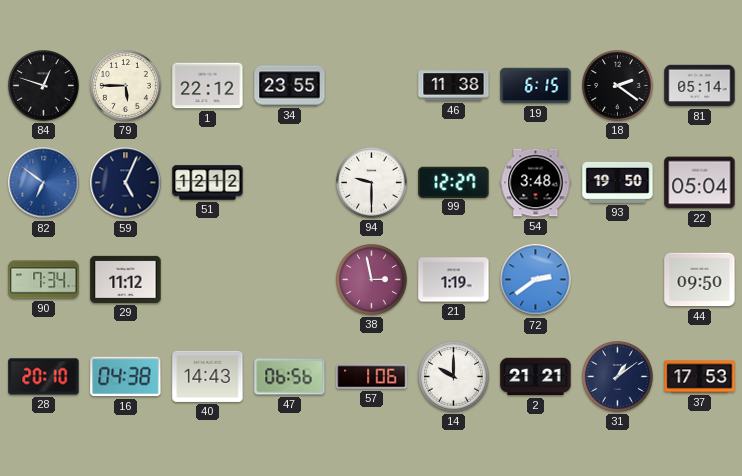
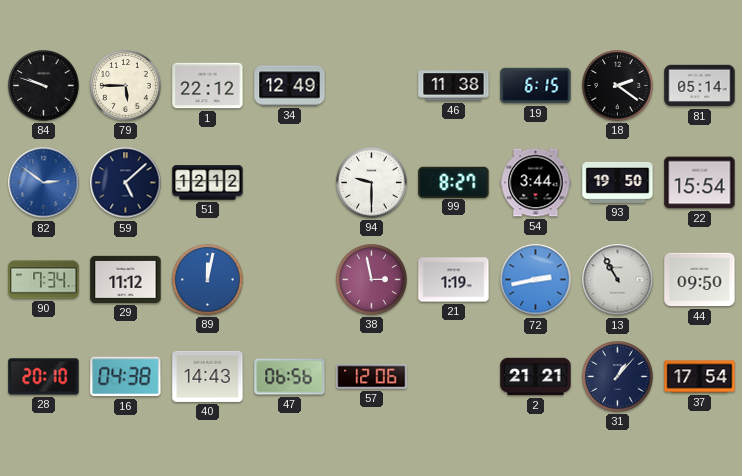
84: 12:48 -> 9:48
34: 23:55 -> 12:49
82: 6:51 -> 2:51
59: 5:04 -> 5:08
99: 12:27 -> 8:27
54: 3:48 -> 3:44
22: 05:04 -> 15:54
89: none -> 12:02
72: 2:39 -> 2:43
13: none -> 10:55
57: 1:06 -> 12:06
14: 10:00 -> none
31: 1:09 -> 1:07
37: 17:53 -> 17:54
